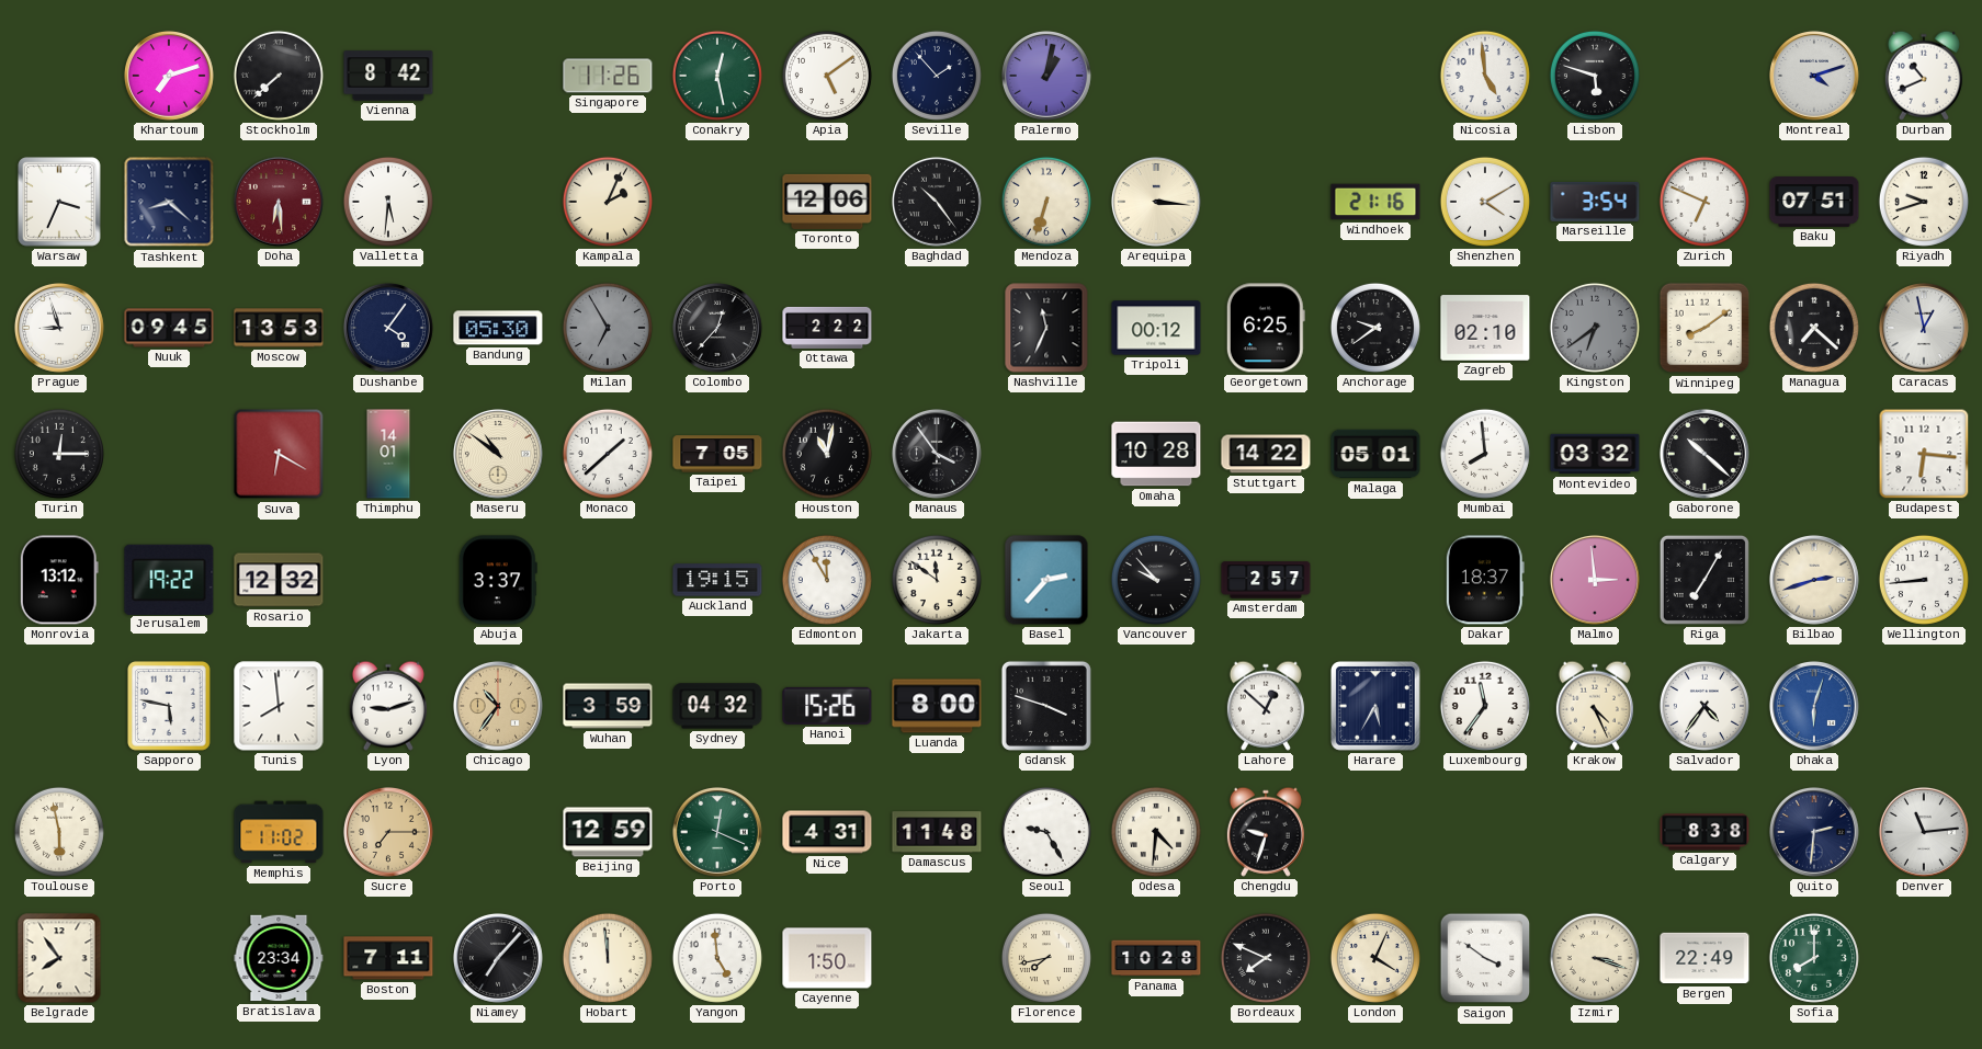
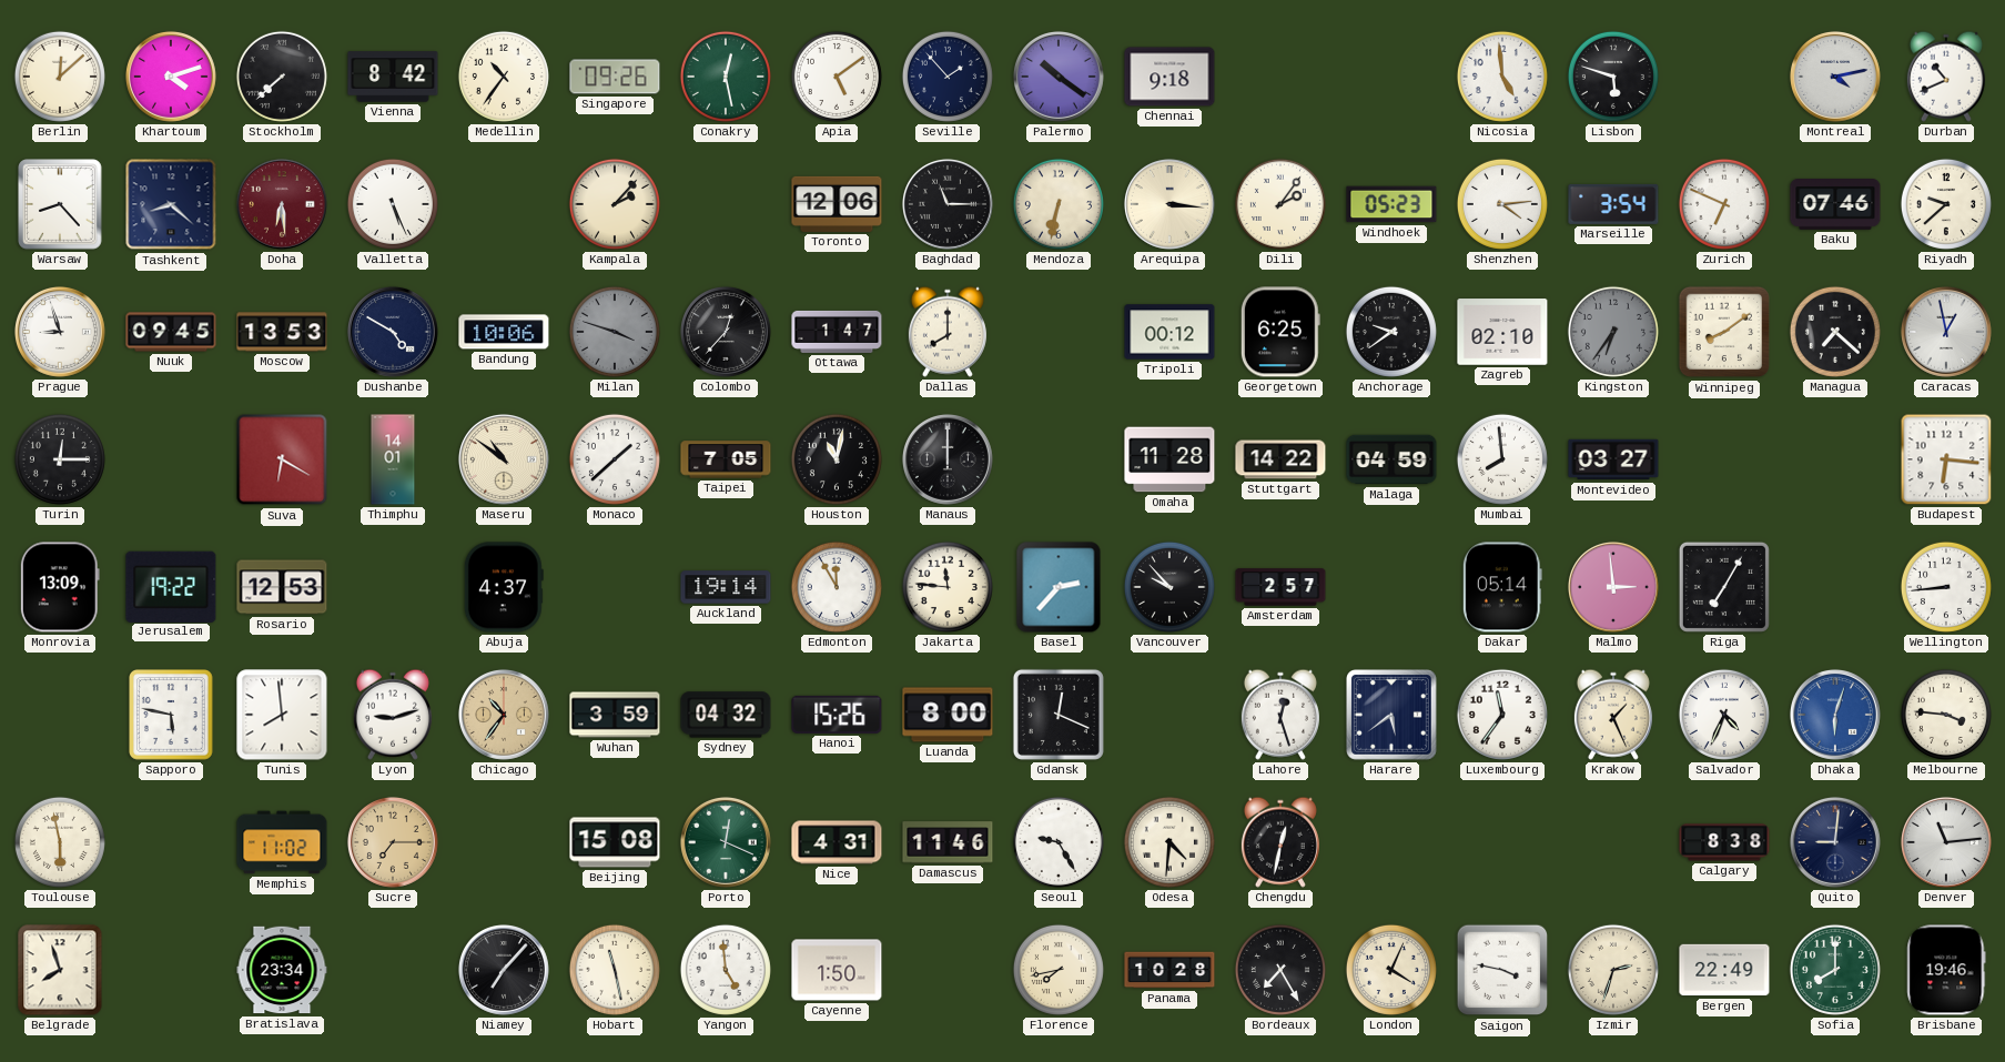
Berlin: none -> 12:08
Khartoum: 7:12 -> 4:12
Medellin: none -> 10:36
Singapore: 11:26 -> 09:26
Palermo: 1:02 -> 10:21
Chennai: none -> 9:18
Montreal: 4:12 -> 4:13
Warsaw: 3:34 -> 8:23
Valletta: 5:31 -> 5:26
Kampala: 2:04 -> 2:07
Baghdad: 10:24 -> 11:15
Mendoza: 6:33 -> 6:32
Dili: none -> 2:06
Windhoek: 21:16 -> 05:23
Shenzhen: 4:10 -> 4:14
Baku: 07:51 -> 07:46
Riyadh: 9:42 -> 9:38
Dushanbe: 4:06 -> 4:50
Bandung: 05:30 -> 10:06
Milan: 6:55 -> 3:48
Ottawa: 2:22 -> 1:47
Dallas: none -> 8:00
Nashville: 11:34 -> none
Kingston: 6:39 -> 6:36
Manaus: 3:54 -> 12:00
Omaha: 10:28 -> 11:28
Malaga: 05:01 -> 04:59
Montevideo: 03:32 -> 03:27
Gaborone: 10:22 -> none
Monrovia: 13:12 -> 13:09
Rosario: 12:32 -> 12:53
Abuja: 3:37 -> 4:37
Auckland: 19:15 -> 19:14
Jakarta: 11:51 -> 11:46
Dakar: 18:37 -> 05:14
Bilbao: 2:42 -> none
Gdansk: 3:48 -> 12:19
Lahore: 12:52 -> 12:27
Harare: 5:35 -> 5:39
Krakow: 4:26 -> 1:26
Salvador: 4:36 -> 4:34
Melbourne: none -> 3:46
Beijing: 12:59 -> 15:08
Damascus: 11:48 -> 11:46
Chengdu: 9:33 -> 12:32
Quito: 2:31 -> 9:01
Belgrade: 7:54 -> 7:57
Boston: 7:11 -> none
Hobart: 11:59 -> 11:28
Bordeaux: 7:49 -> 7:25
Saigon: 3:51 -> 3:47
Izmir: 3:18 -> 2:33
Brisbane: none -> 19:46
